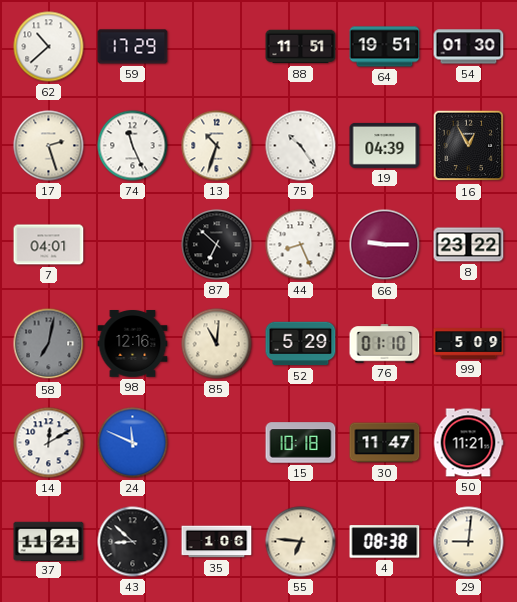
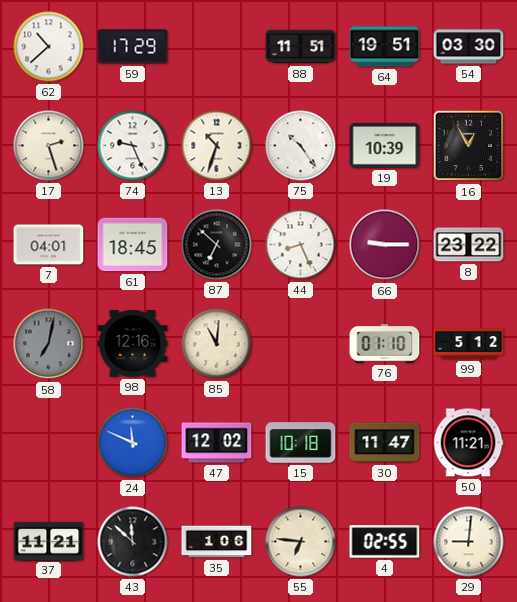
54: 01:30 -> 03:30
74: 11:26 -> 9:26
19: 04:39 -> 10:39
61: none -> 18:45
52: 5:29 -> none
99: 5:09 -> 5:12
14: 12:10 -> none
47: none -> 12:02
43: 8:52 -> 11:52
4: 08:38 -> 02:55
